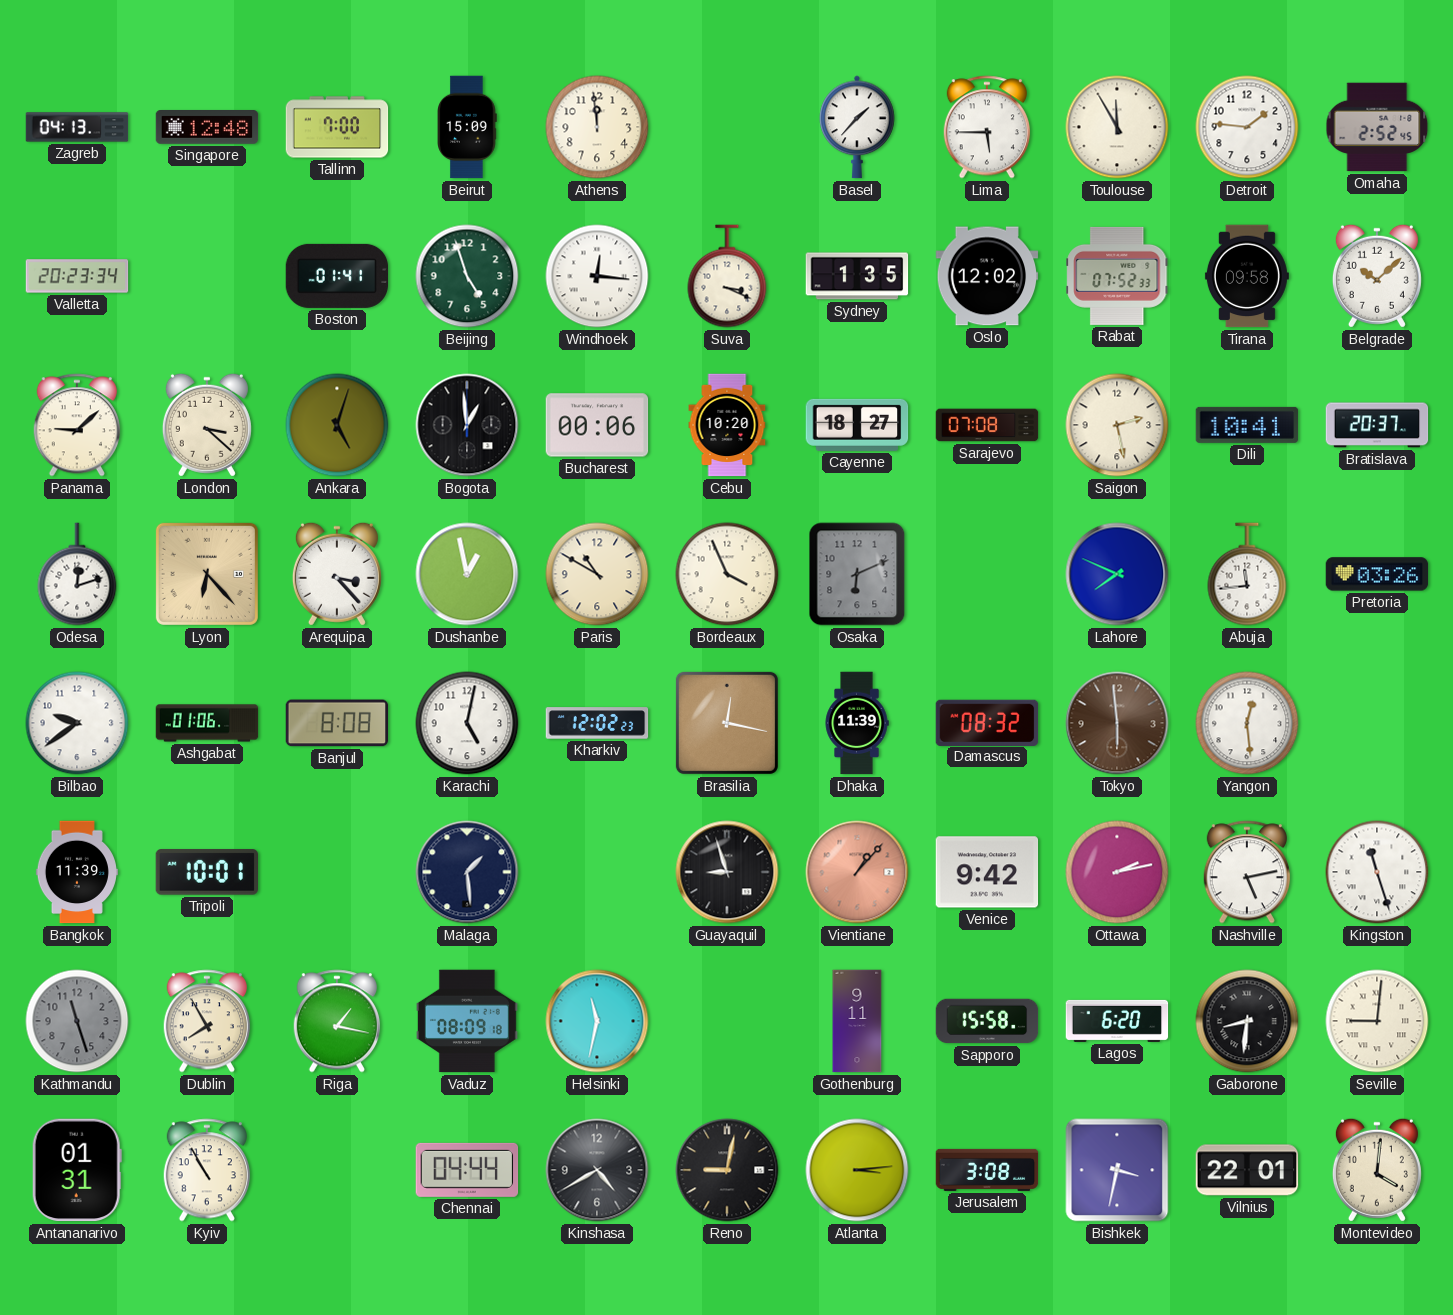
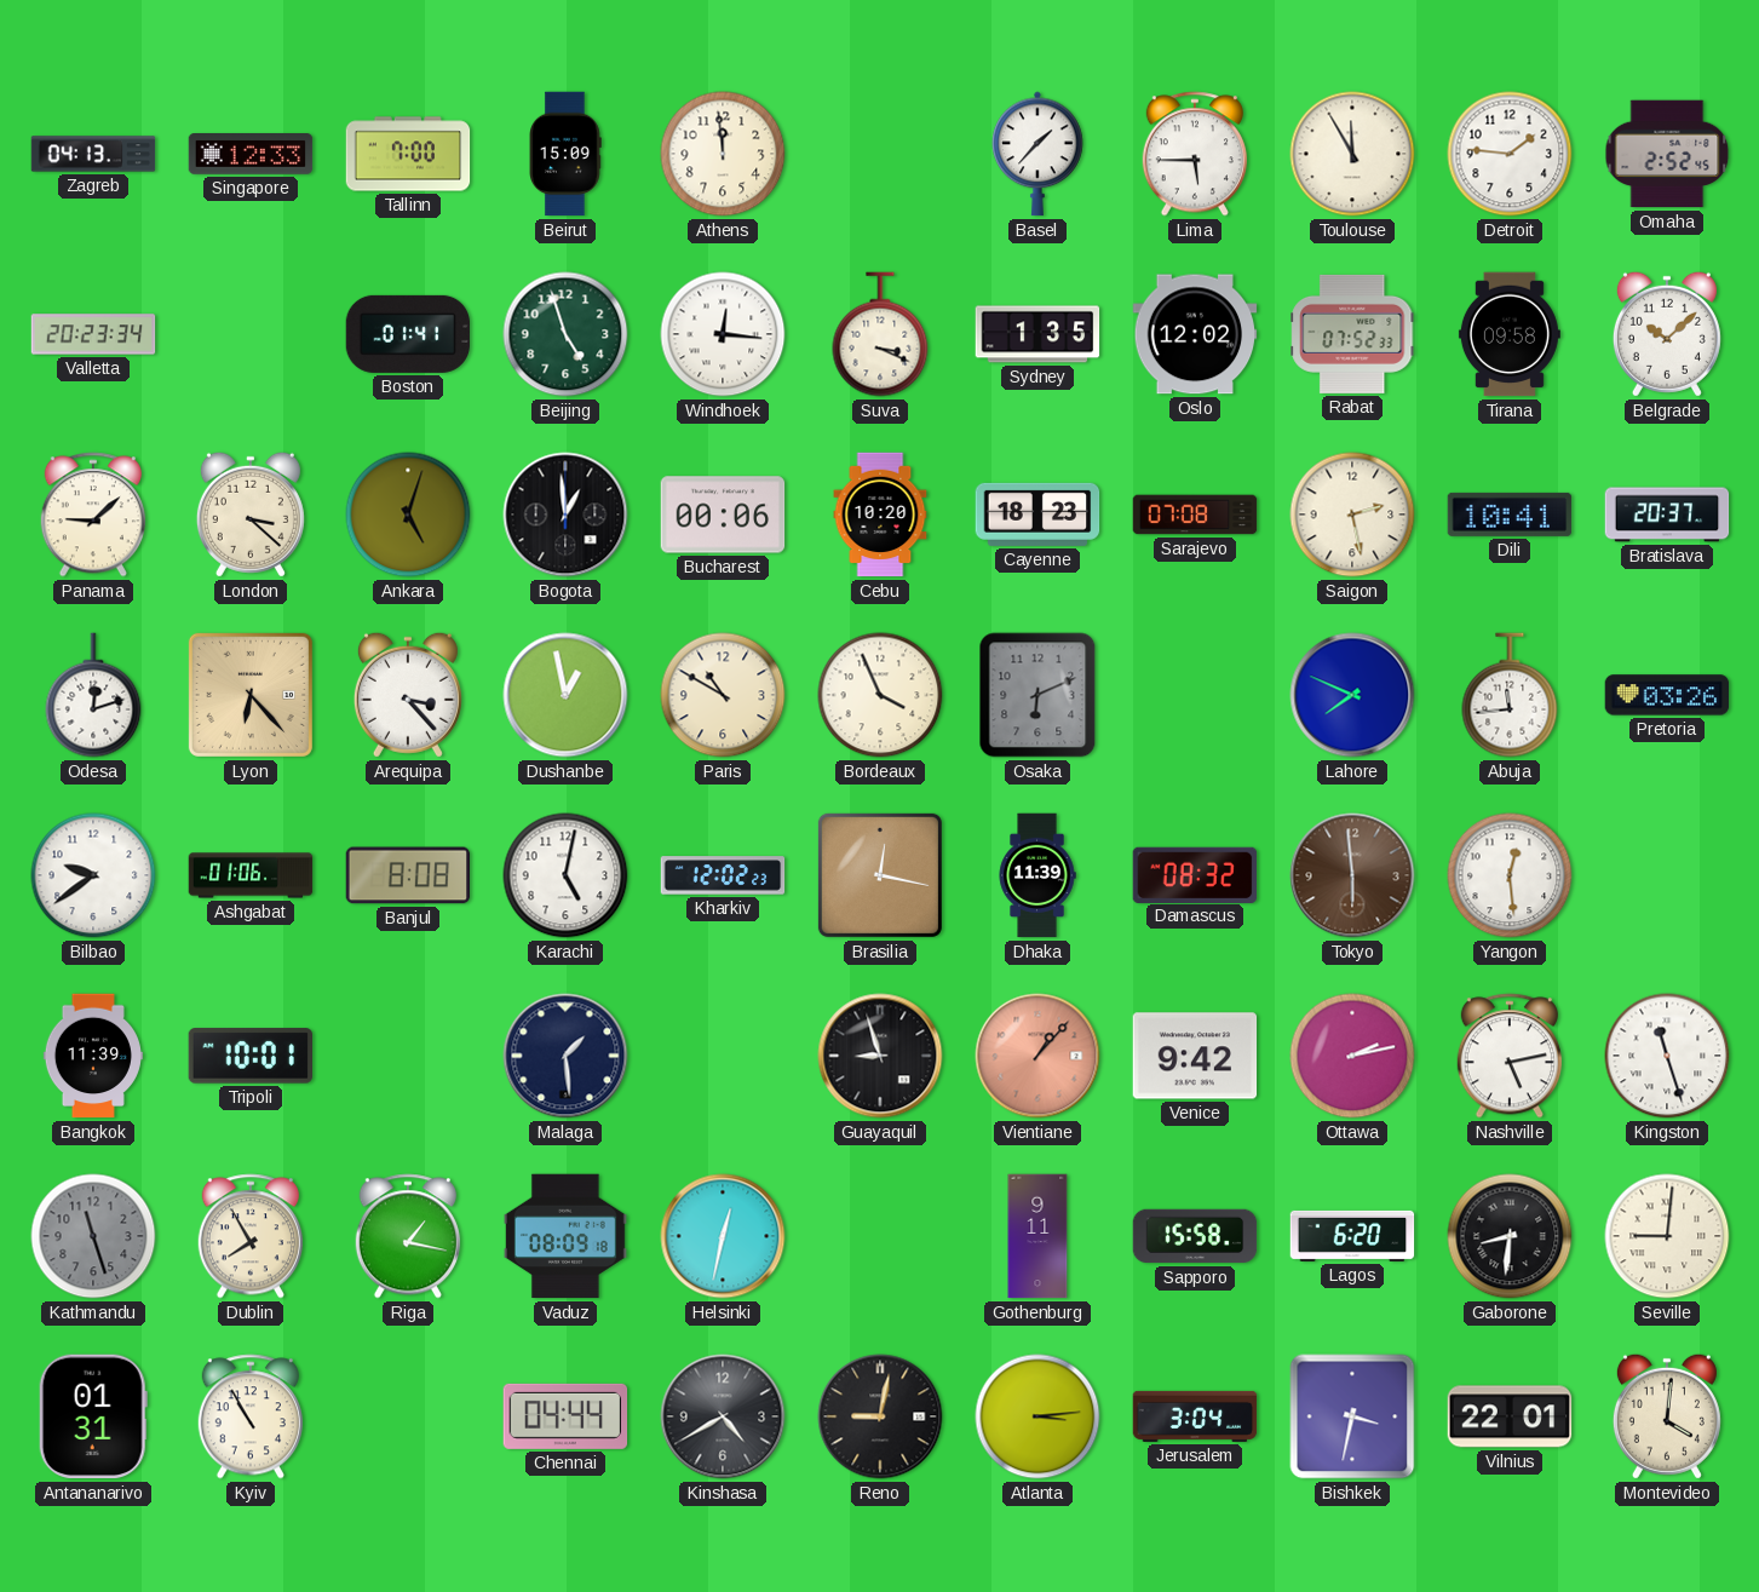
Singapore: 12:48 -> 12:33
Cayenne: 18:27 -> 18:23
Helsinki: 11:32 -> 12:32
Jerusalem: 3:08 -> 3:04
